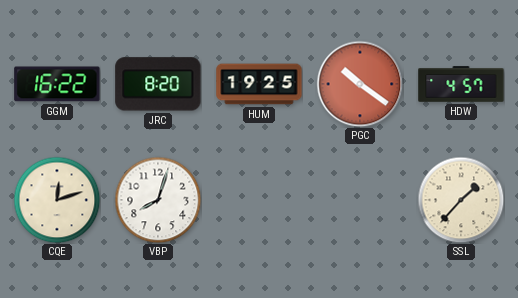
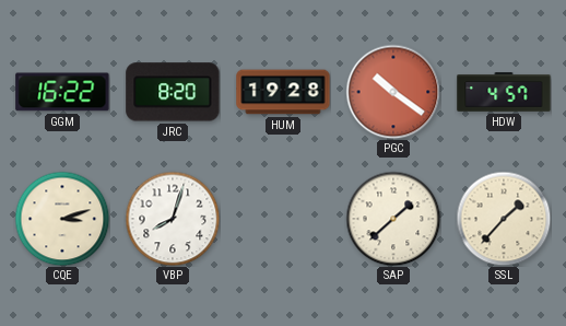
HUM: 19:25 -> 19:28
CQE: 12:12 -> 3:12
SAP: none -> 1:38
